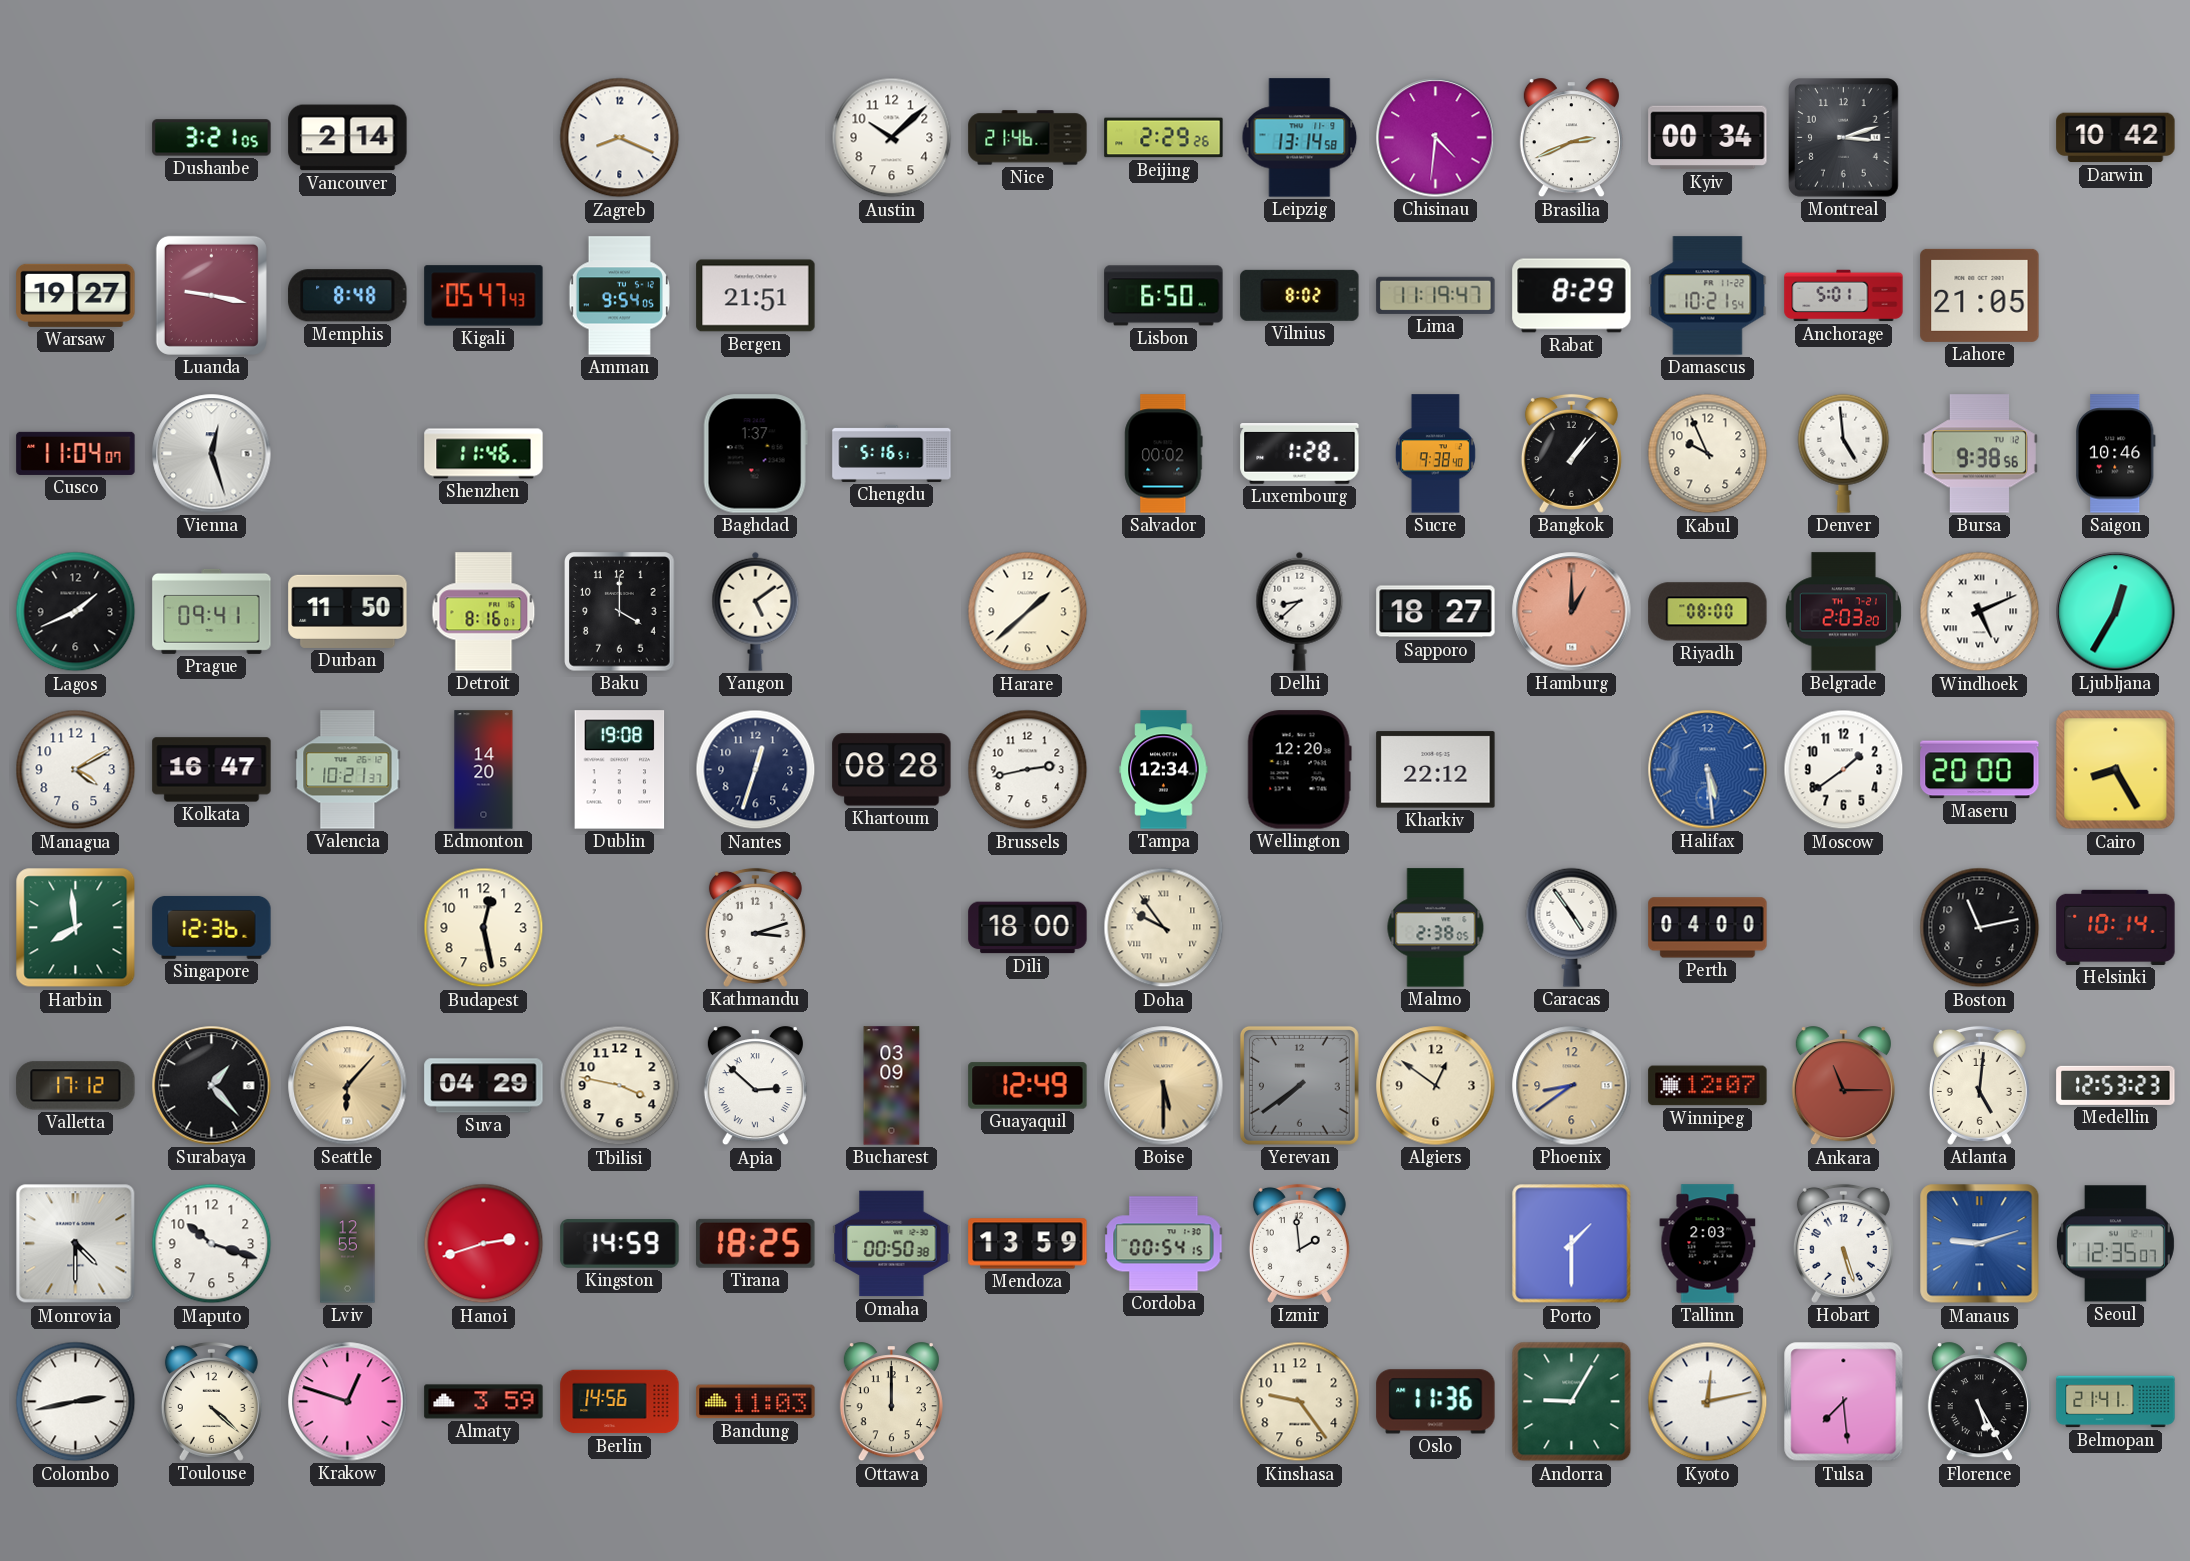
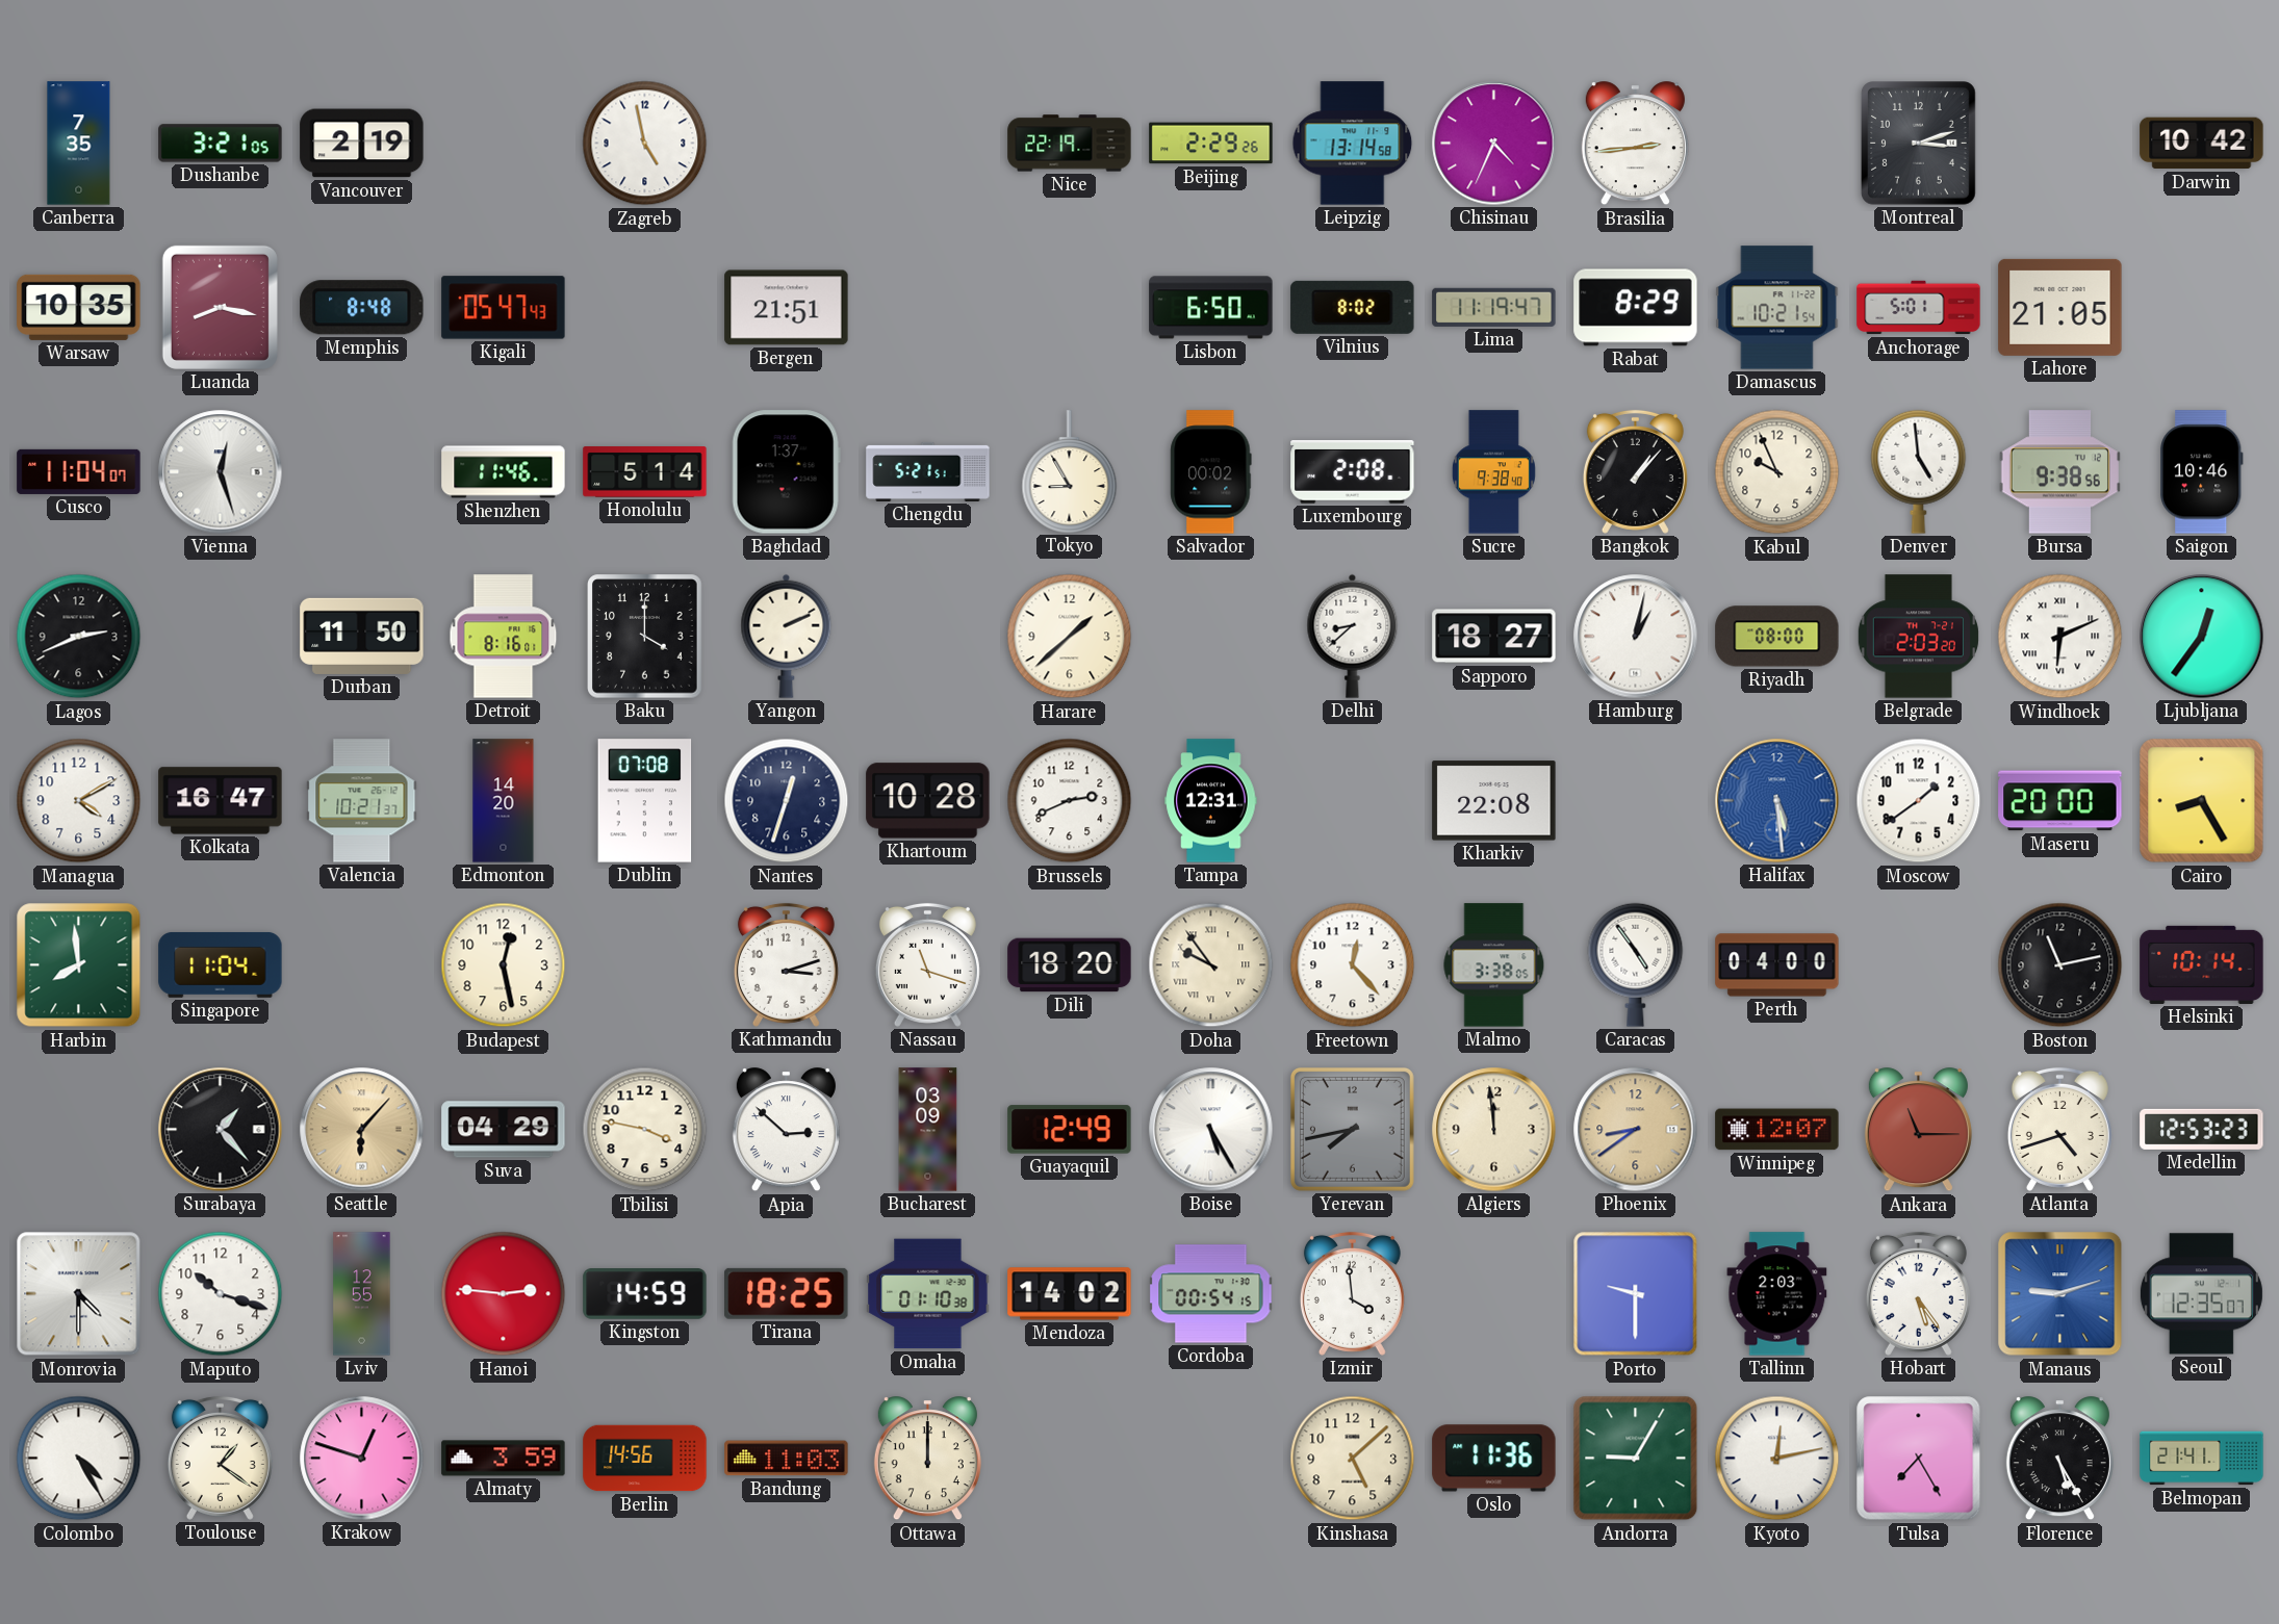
Canberra: none -> 7:35
Vancouver: 2:14 -> 2:19
Zagreb: 8:19 -> 4:58
Austin: 10:08 -> none
Nice: 21:46 -> 22:19
Chisinau: 4:31 -> 4:34
Brasilia: 2:41 -> 2:44
Kyiv: 00:34 -> none
Warsaw: 19:27 -> 10:35
Luanda: 9:17 -> 8:17
Amman: 9:54 -> none
Honolulu: none -> 5:14
Chengdu: 5:16 -> 5:21
Tokyo: none -> 8:55
Luxembourg: 1:28 -> 2:08
Lagos: 1:41 -> 2:41
Prague: 09:41 -> none
Yangon: 5:09 -> 2:11
Hamburg: 1:00 -> 1:02
Hamburg dial: salmon -> white
Windhoek: 5:11 -> 6:11
Ljubljana: 12:35 -> 12:36
Dublin: 19:08 -> 07:08
Khartoum: 08:28 -> 10:28
Brussels: 2:43 -> 2:41
Tampa: 12:34 -> 12:31
Wellington: 12:20 -> none
Kharkiv: 22:12 -> 22:08
Singapore: 12:36 -> 11:04
Nassau: none -> 11:18
Dili: 18:00 -> 18:20
Freetown: none -> 12:23
Malmo: 2:38 -> 3:38
Valletta: 17:12 -> none
Boise: 5:30 -> 5:25
Boise dial: champagne -> white
Yerevan: 7:39 -> 7:43
Algiers: 12:51 -> 11:59
Atlanta: 5:01 -> 4:42
Hanoi: 2:42 -> 2:46
Omaha: 00:50 -> 01:10
Mendoza: 13:59 -> 14:02
Izmir: 1:59 -> 3:59
Porto: 1:30 -> 9:30
Hobart: 5:27 -> 5:24
Colombo: 2:43 -> 4:25
Toulouse: 4:22 -> 1:21
Kinshasa: 9:24 -> 5:08
Tulsa: 7:29 -> 7:25
